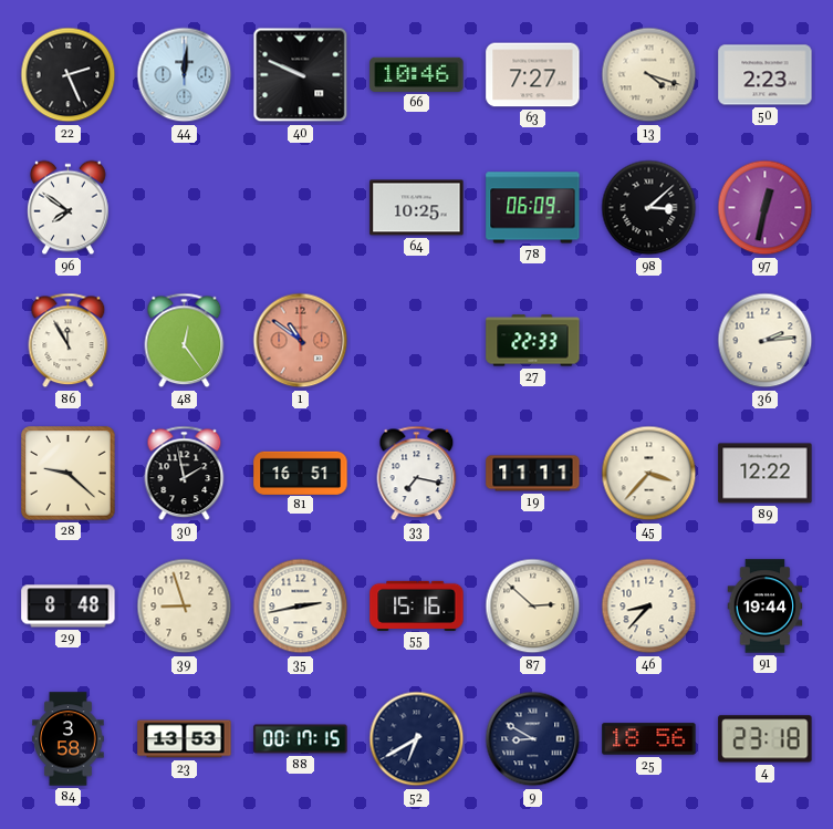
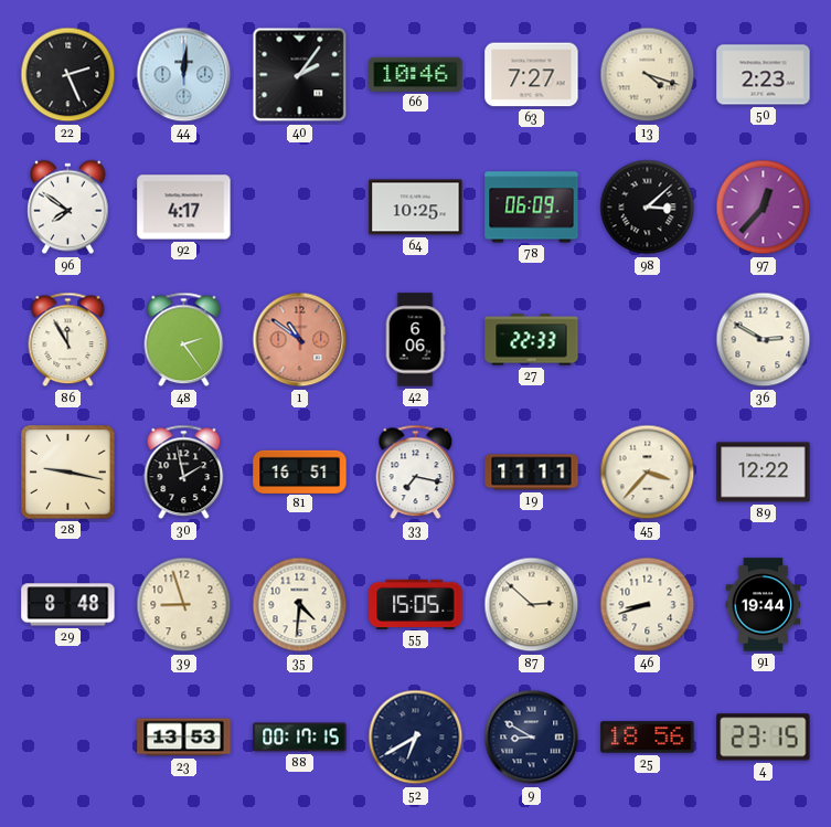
40: 9:49 -> 2:06
92: none -> 4:17
97: 12:32 -> 12:37
48: 12:24 -> 2:24
42: none -> 6:06
36: 2:14 -> 2:50
28: 9:22 -> 9:17
35: 2:43 -> 4:31
55: 15:16 -> 15:05
46: 8:37 -> 8:42
84: 3:58 -> none
4: 23:18 -> 23:15
